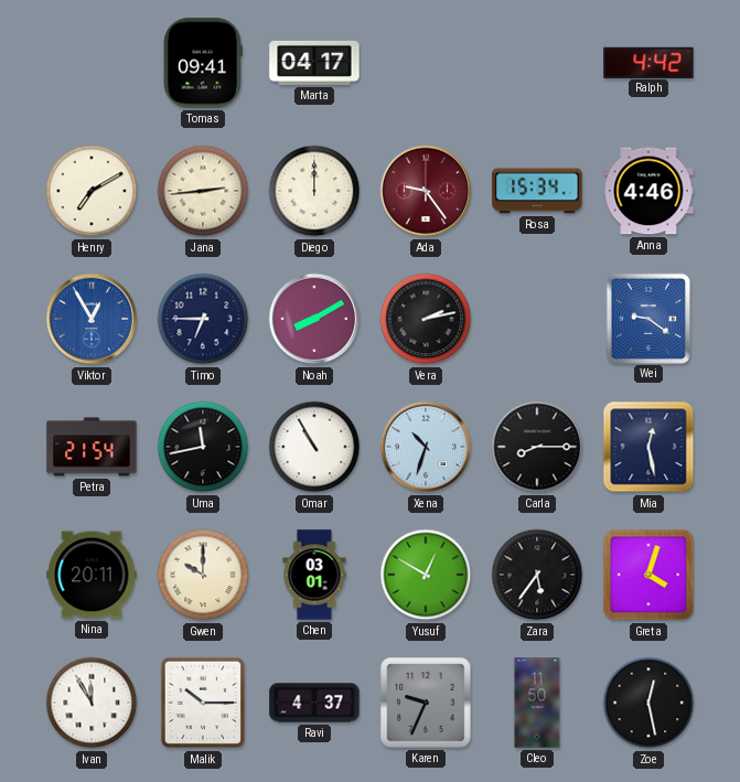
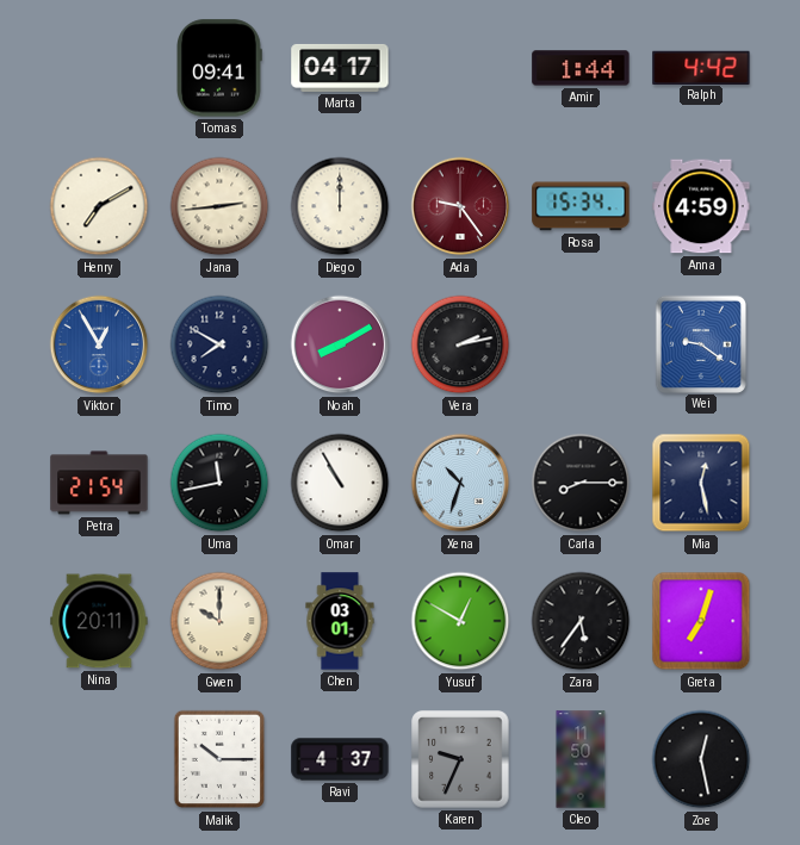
Amir: none -> 1:44
Anna: 4:46 -> 4:59
Timo: 6:45 -> 7:50
Greta: 4:03 -> 7:03
Ivan: 11:55 -> none
